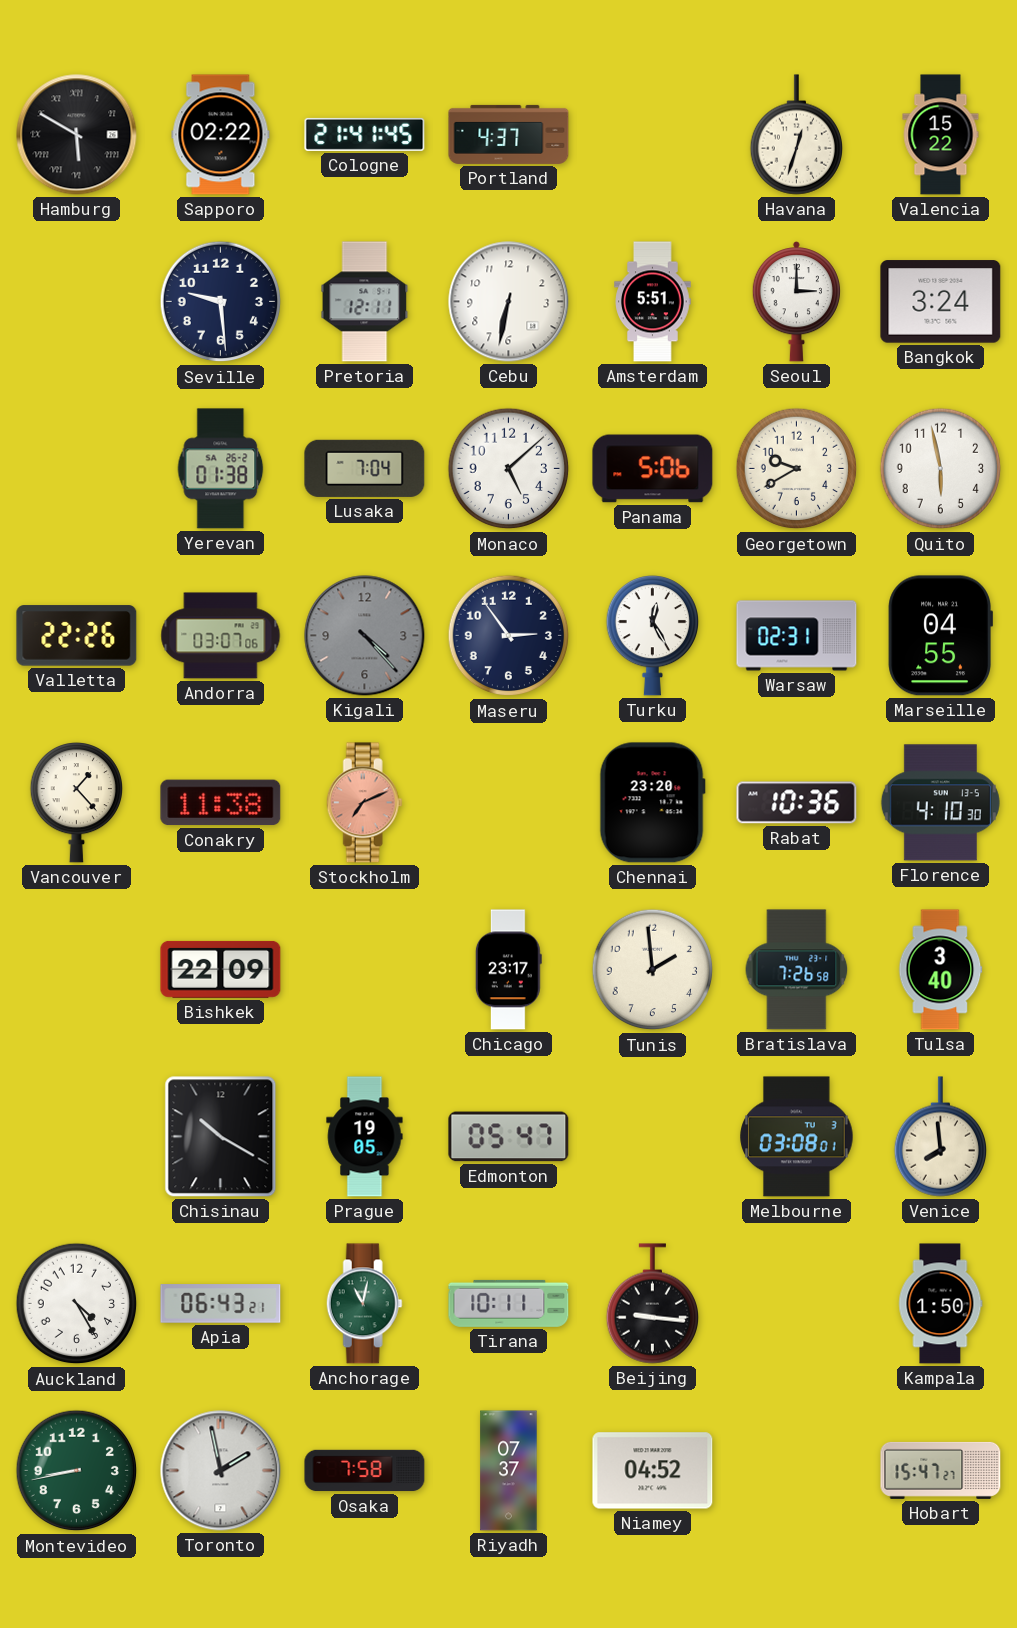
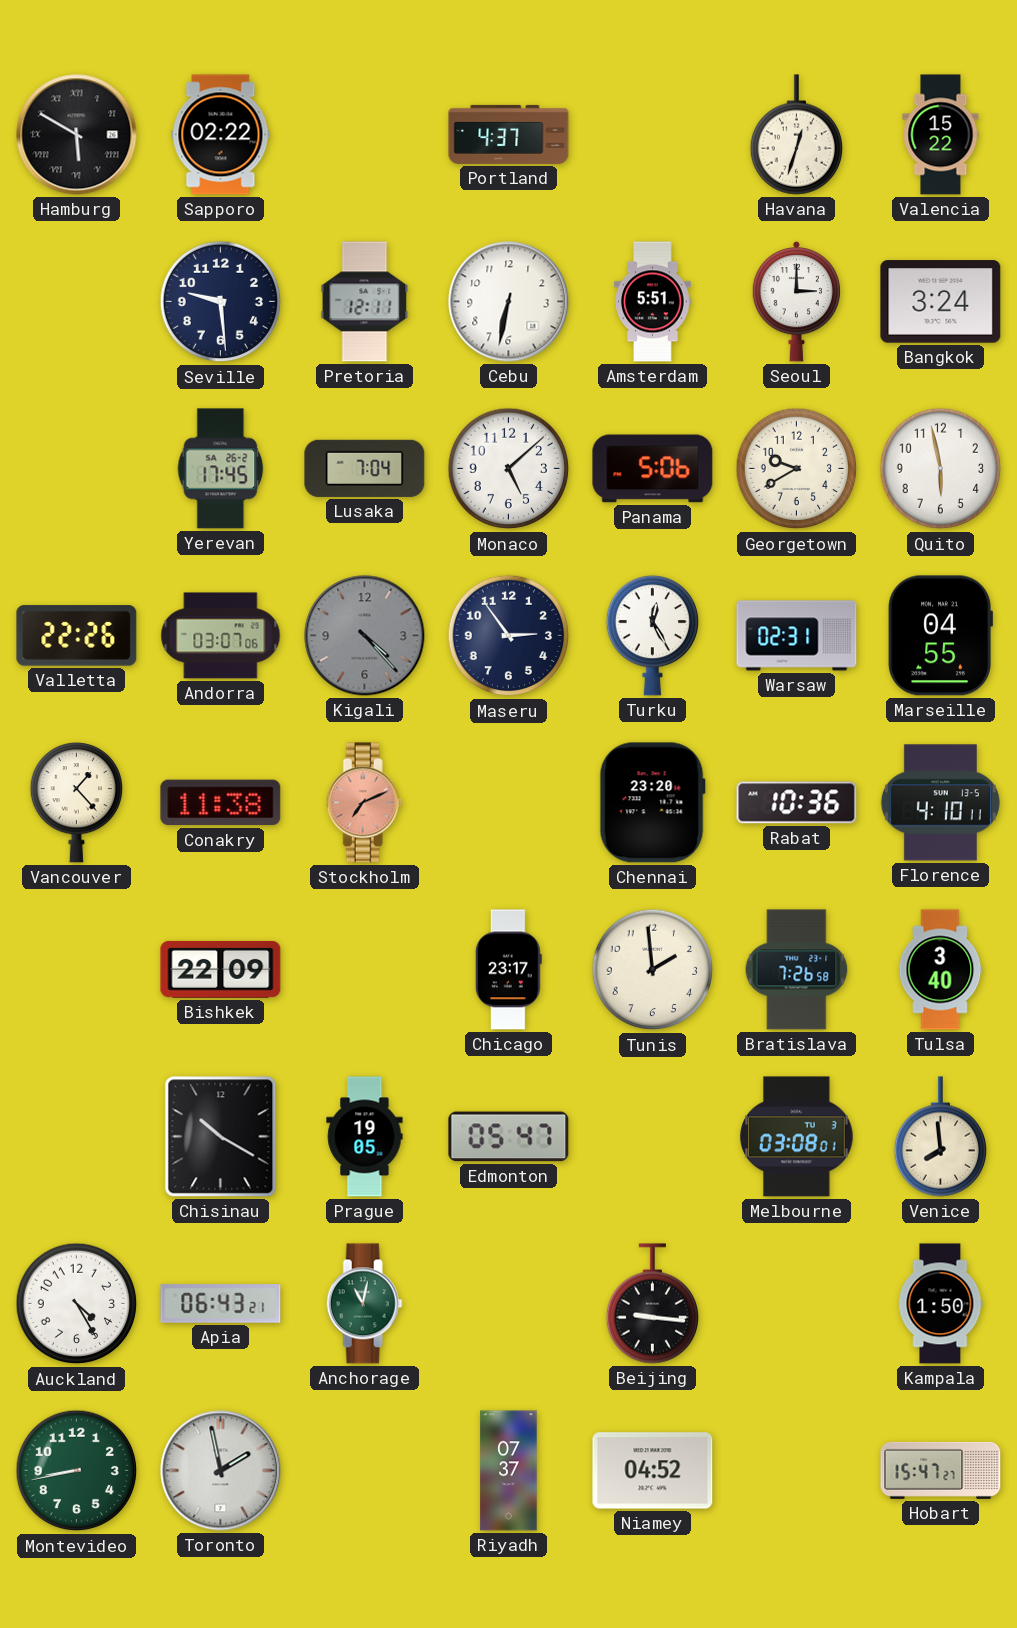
Cologne: 21:41 -> none
Yerevan: 01:38 -> 17:45
Florence: 4:10:30 -> 4:10:11
Tirana: 10:11 -> none
Osaka: 7:58 -> none
